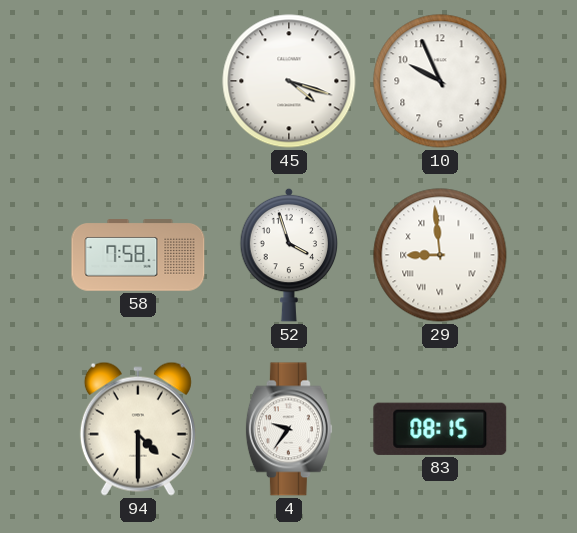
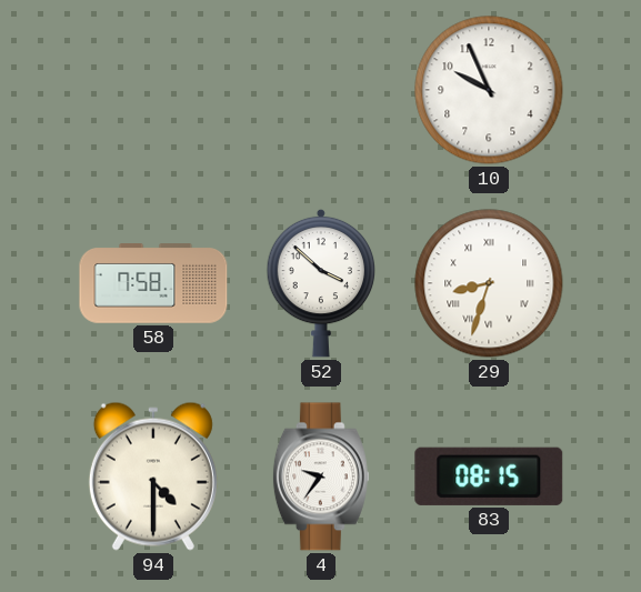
45: 4:18 -> none
52: 3:57 -> 3:52
29: 8:59 -> 8:33
